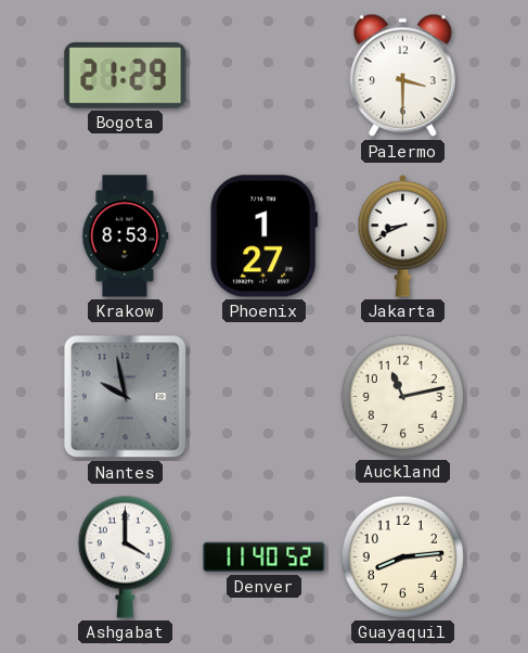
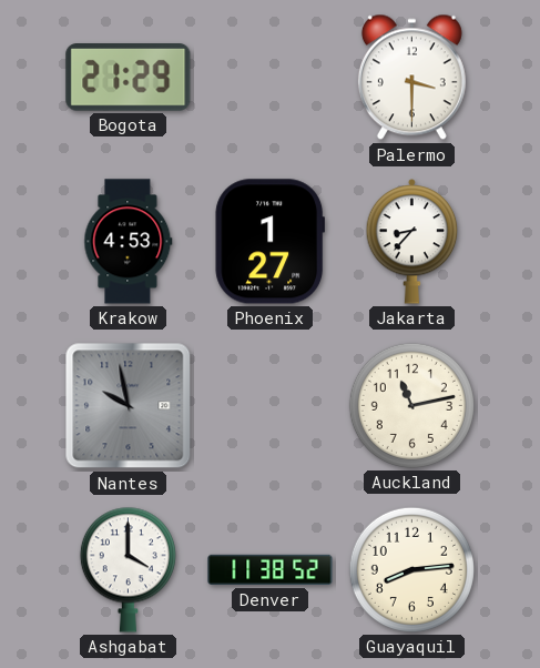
Krakow: 8:53 -> 4:53
Jakarta: 8:41 -> 8:37
Denver: 11:40 -> 11:38
